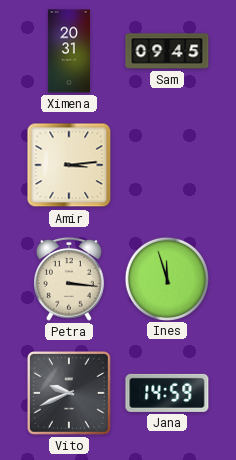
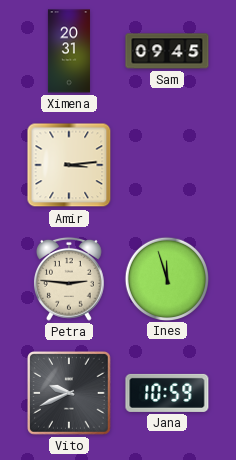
Petra: 3:16 -> 2:46
Jana: 14:59 -> 10:59
